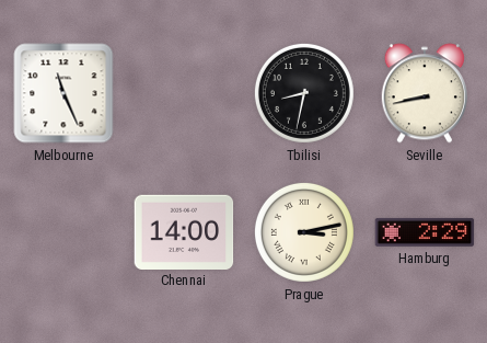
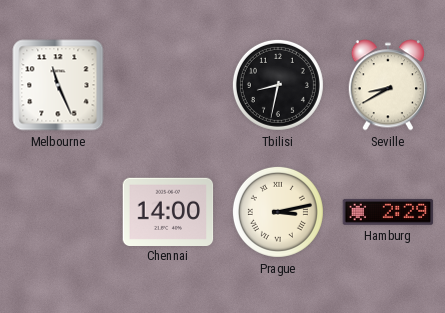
Seville: 8:43 -> 8:40
